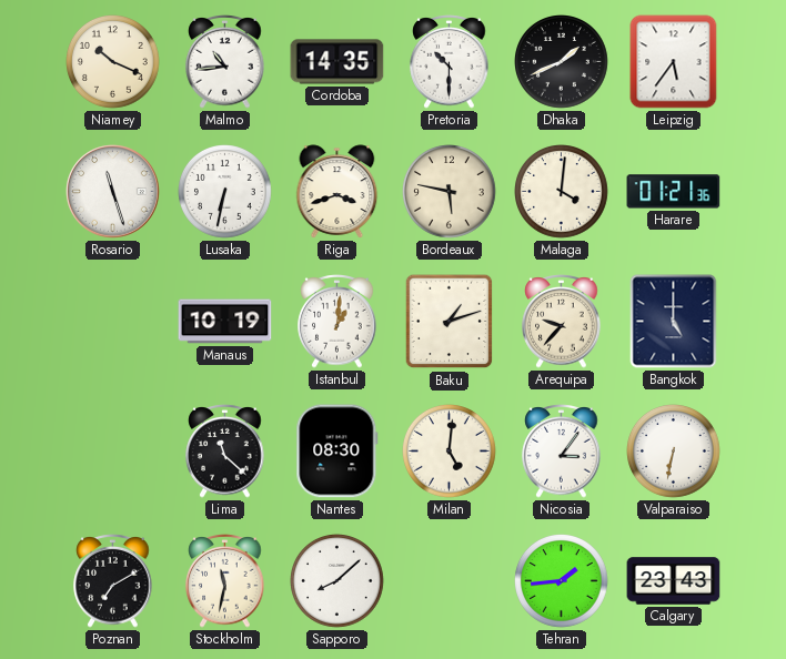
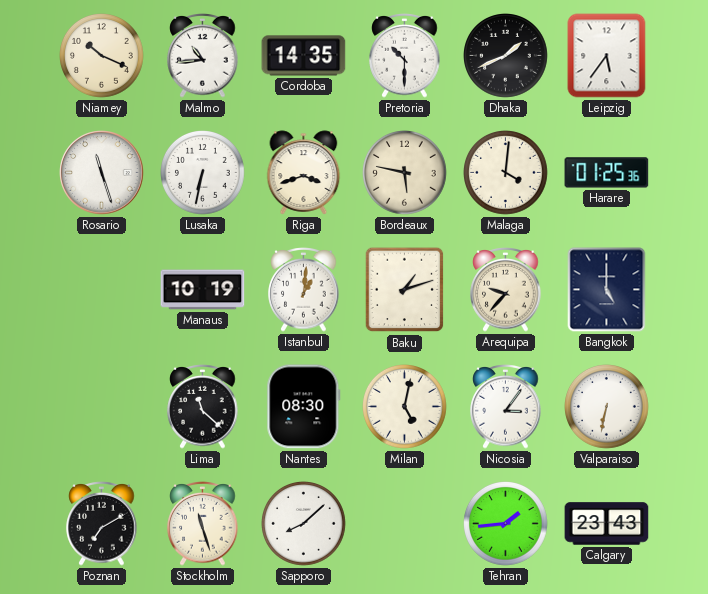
Harare: 01:21 -> 01:25
Milan: 5:01 -> 5:02
Stockholm: 11:32 -> 11:27
